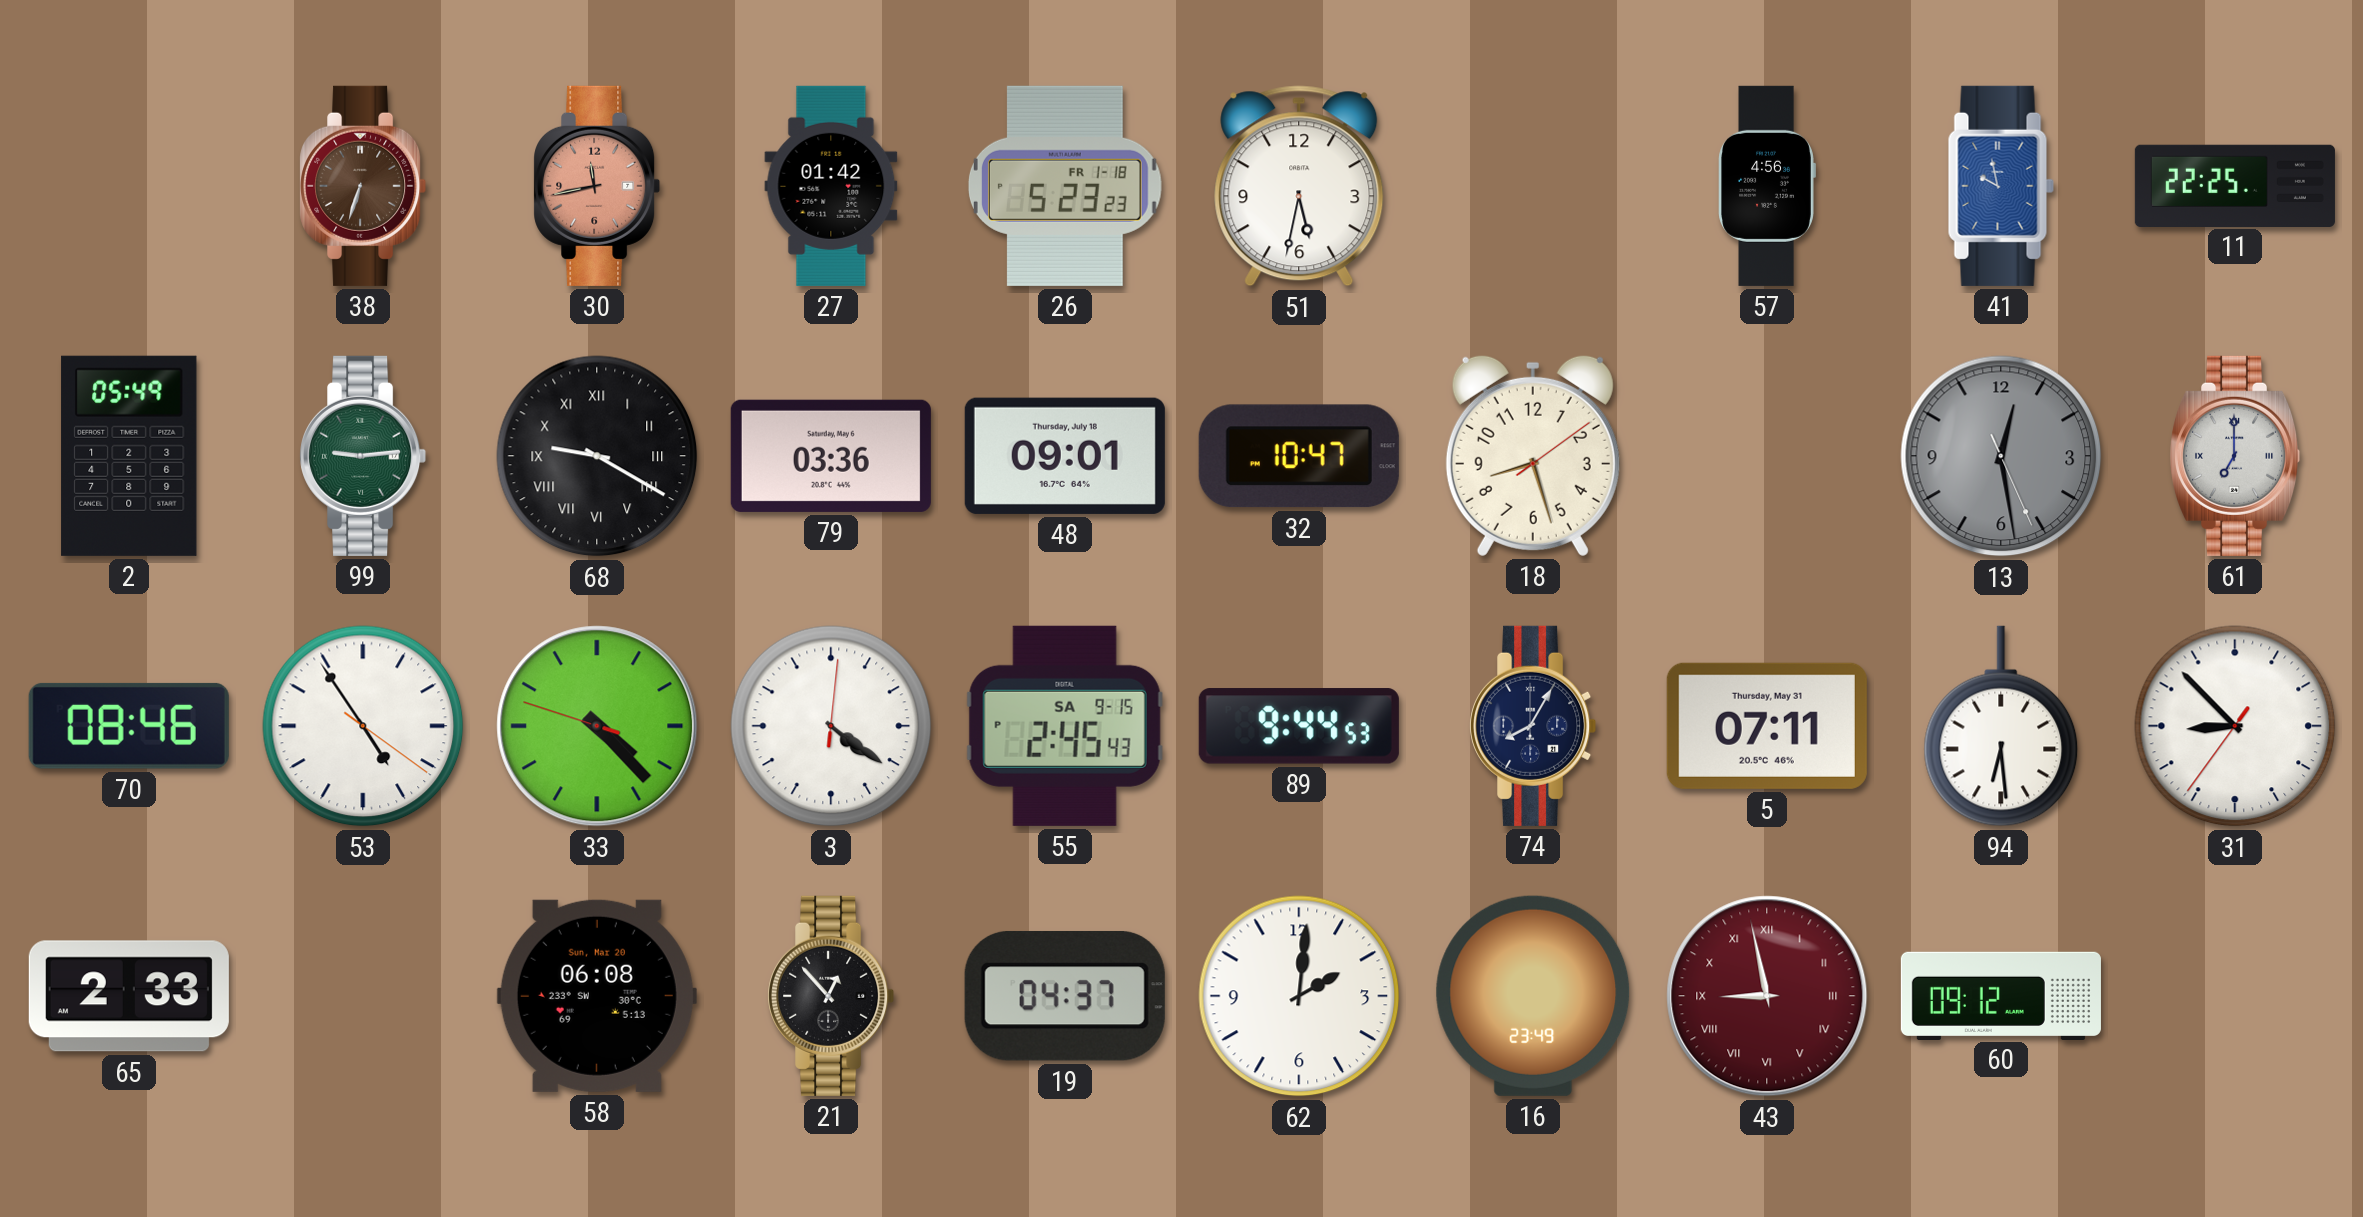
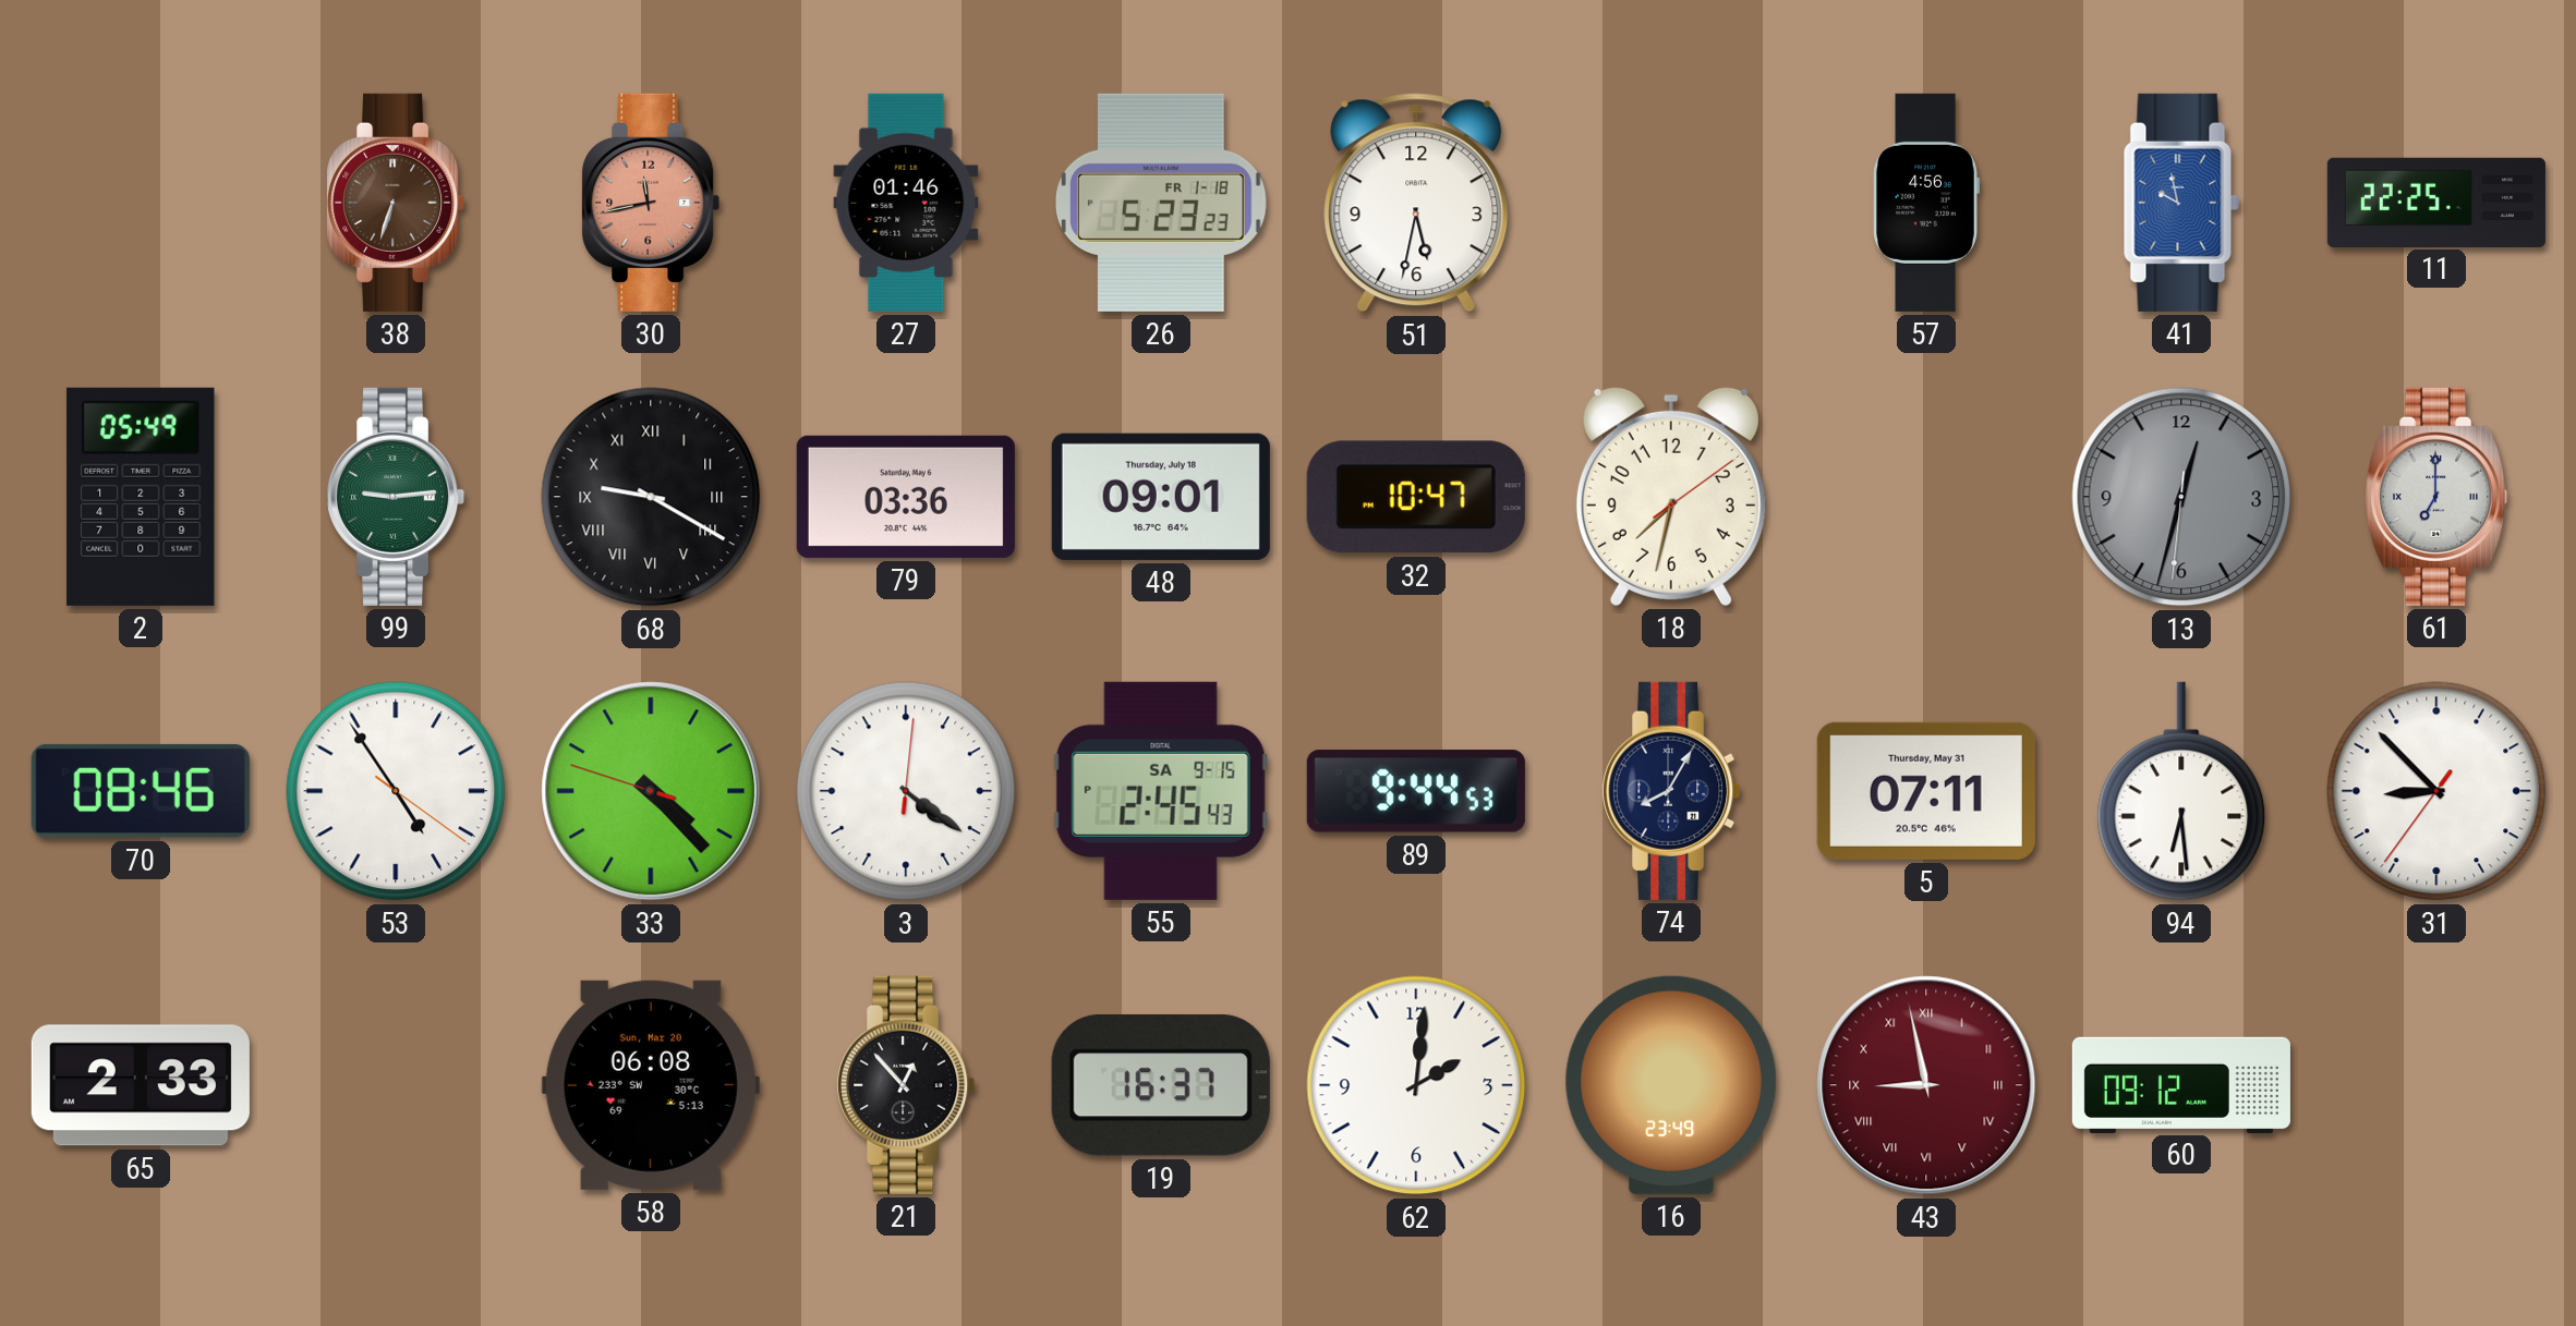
27: 01:42 -> 01:46
18: 8:27 -> 7:32
13: 12:28 -> 12:32
19: 04:37 -> 16:37
